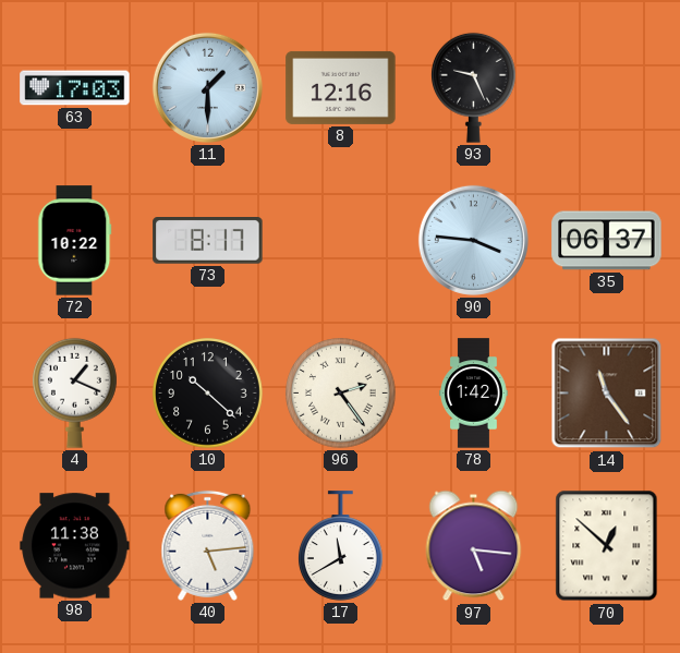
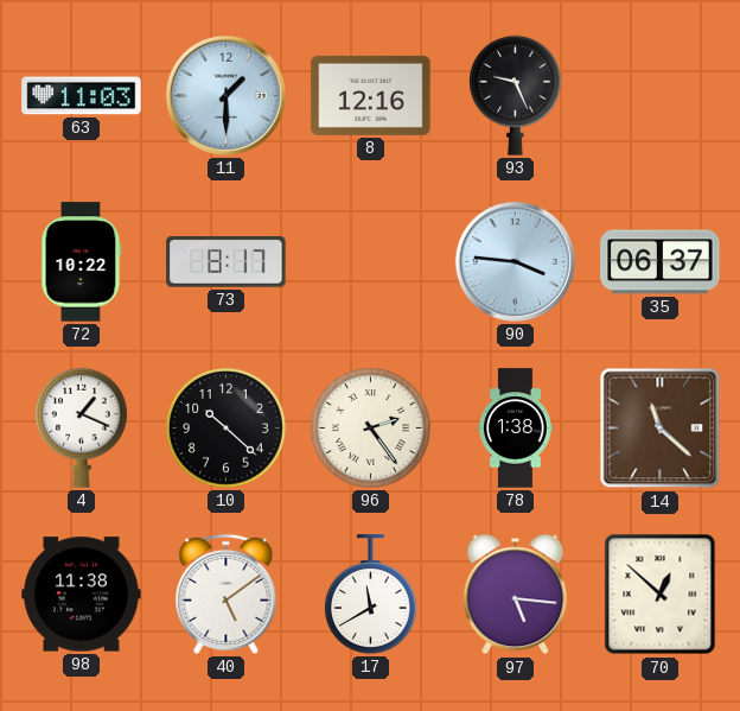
63: 17:03 -> 11:03
78: 1:42 -> 1:38
14: 11:24 -> 11:22
40: 5:14 -> 5:09
